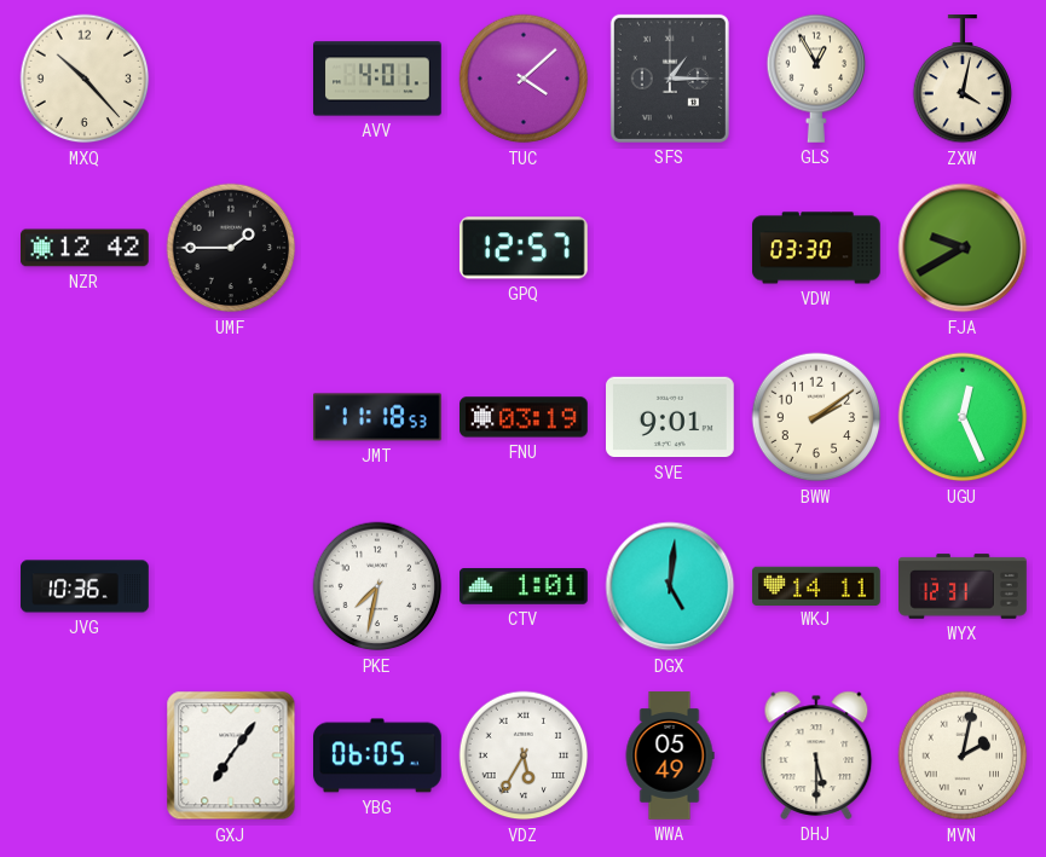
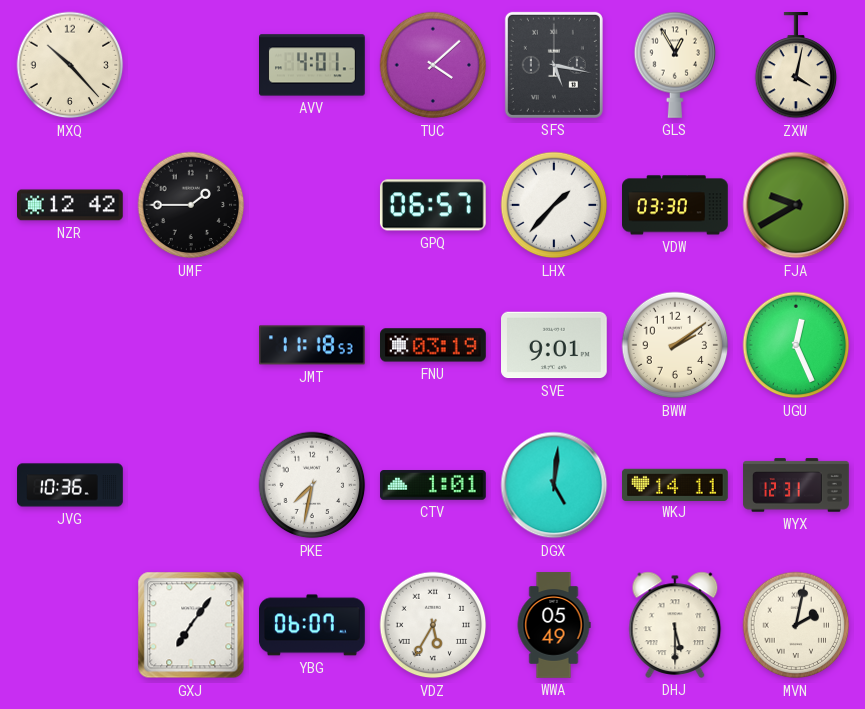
SFS: 1:15 -> 5:17
GPQ: 12:57 -> 06:57
LHX: none -> 1:37
YBG: 06:05 -> 06:07
